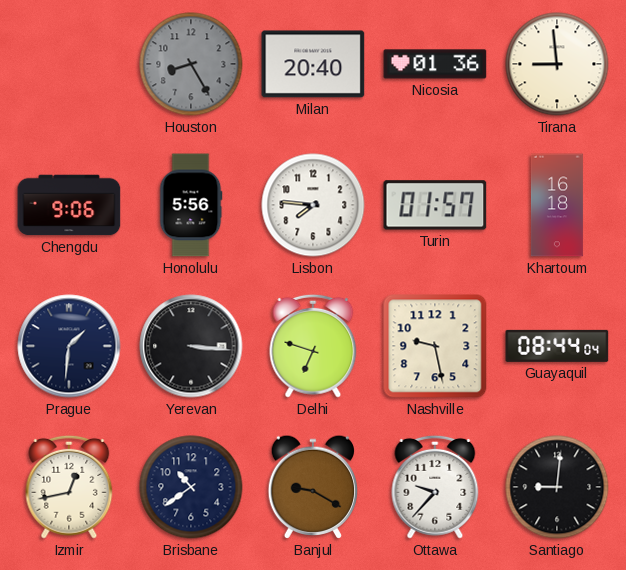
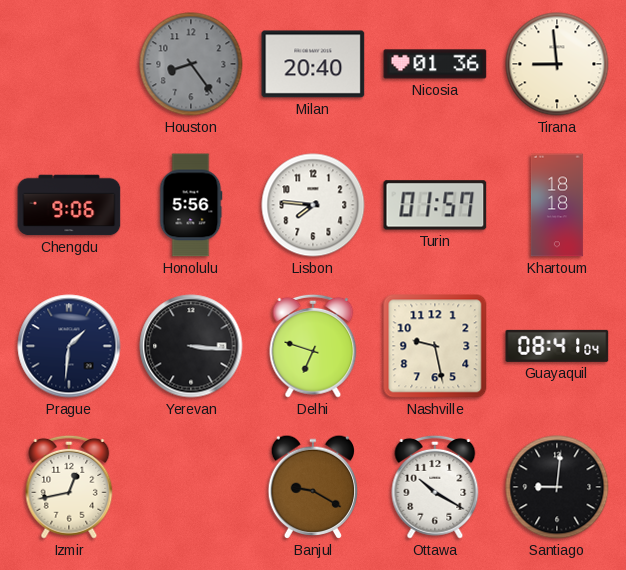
Houston: 8:25 -> 8:24
Khartoum: 16:18 -> 18:18
Guayaquil: 08:44 -> 08:41
Brisbane: 10:39 -> none
Ottawa: 9:37 -> 10:20
